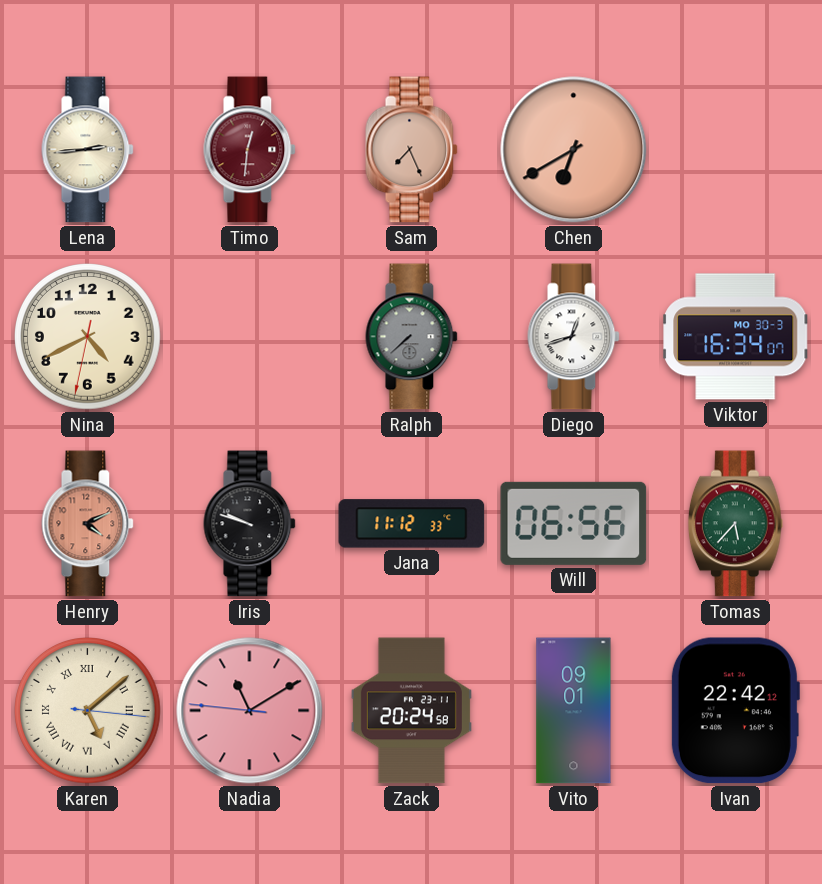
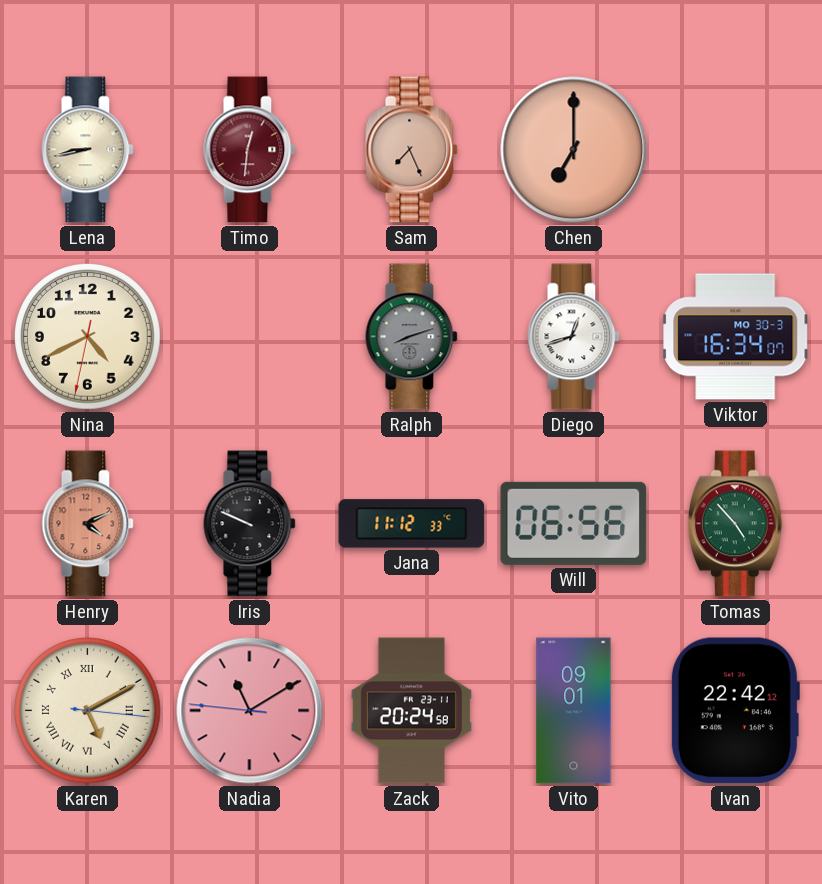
Lena: 2:44 -> 8:43
Chen: 6:40 -> 7:00
Ralph: 7:38 -> 8:12
Iris: 9:48 -> 9:49
Tomas: 5:37 -> 4:53
Karen: 5:08 -> 5:10
